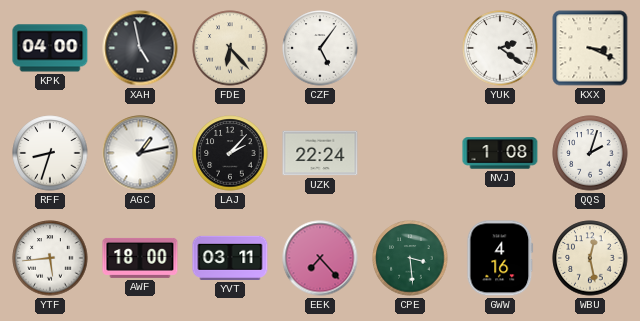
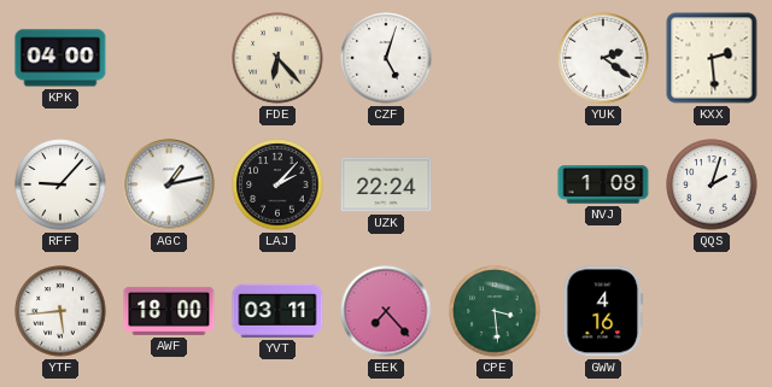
XAH: 4:58 -> none
CZF: 5:06 -> 5:03
KXX: 3:19 -> 2:29
RFF: 8:33 -> 9:07
WBU: 12:28 -> none
